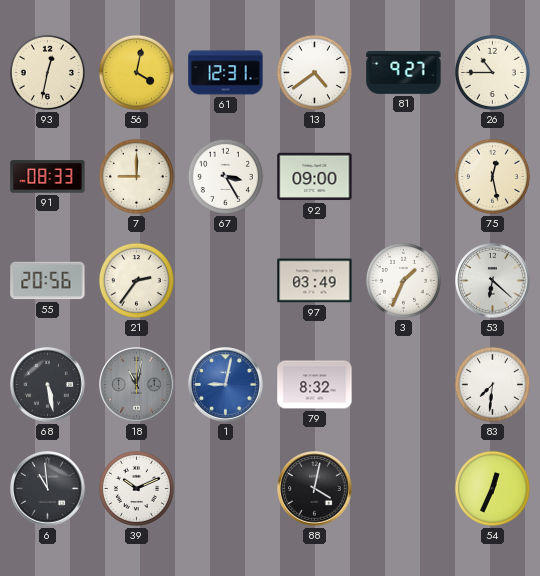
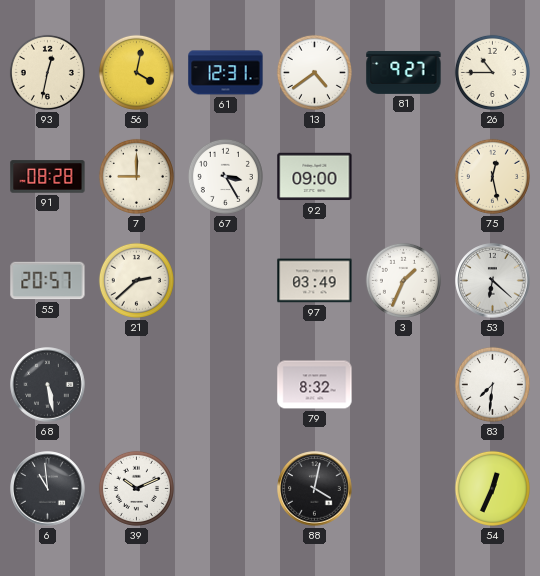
91: 08:33 -> 08:28
55: 20:56 -> 20:57
21: 2:36 -> 2:38
18: 11:02 -> none
1: 9:02 -> none
